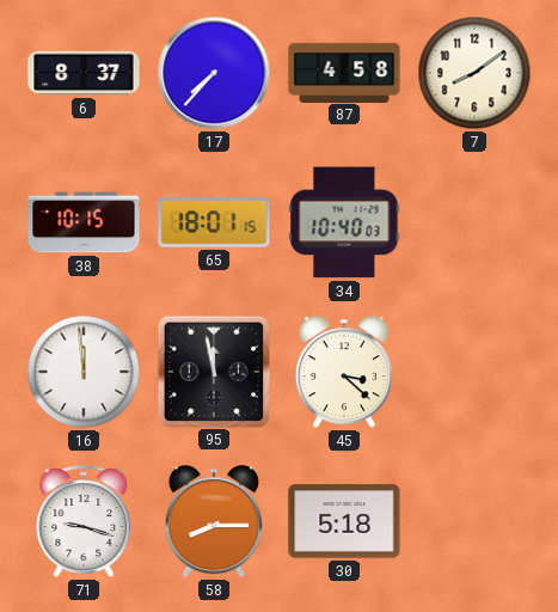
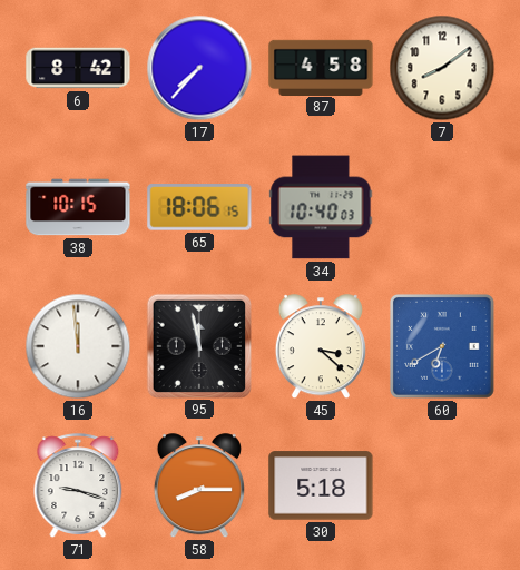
6: 8:37 -> 8:42
65: 18:01 -> 18:06
60: none -> 6:40
